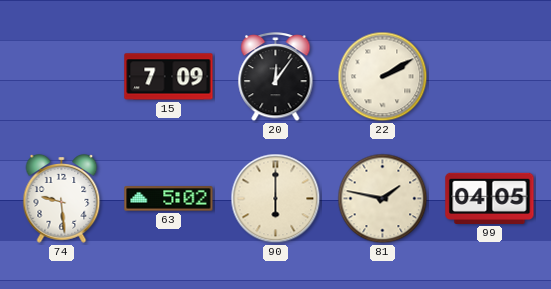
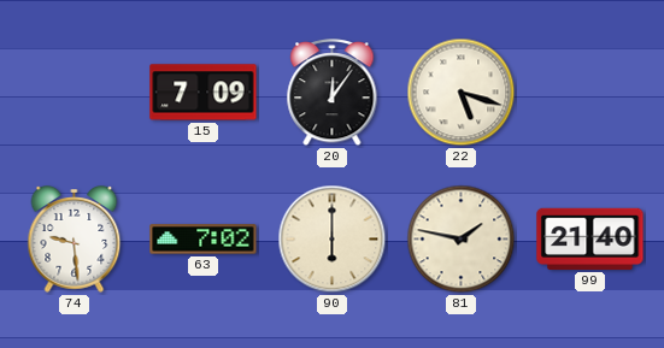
22: 2:10 -> 5:18
63: 5:02 -> 7:02
99: 04:05 -> 21:40
